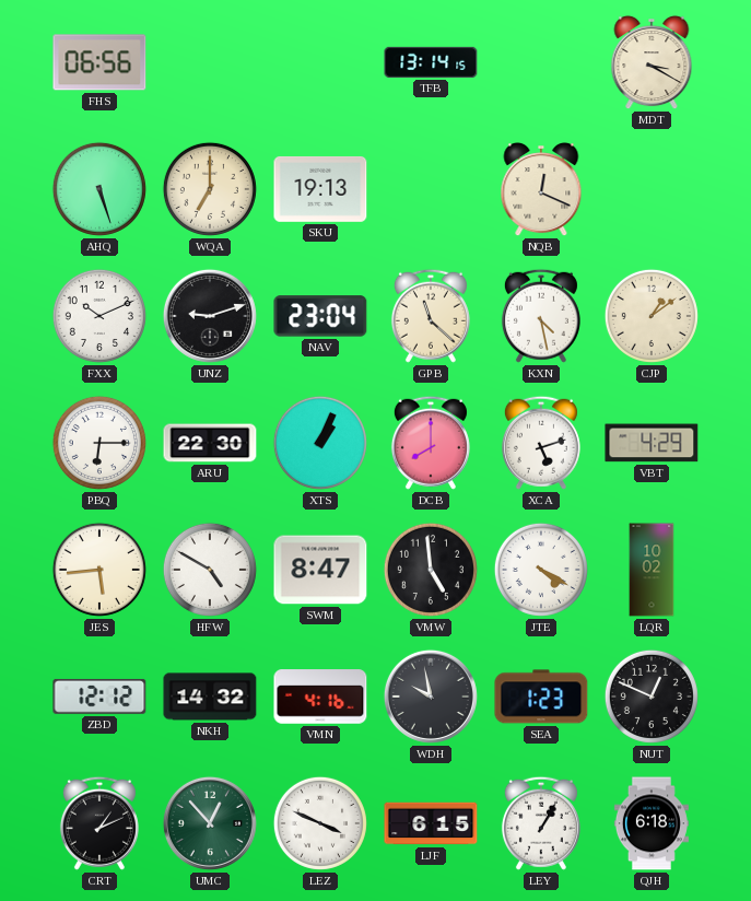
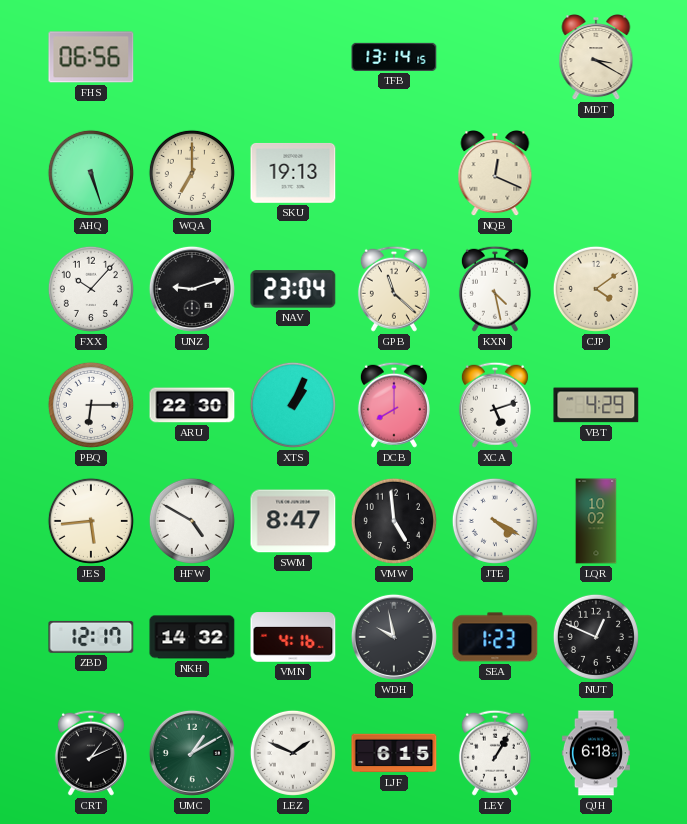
FXX: 10:11 -> 10:07
CJP: 1:09 -> 4:09
ZBD: 12:12 -> 12:17
UMC: 12:53 -> 1:10
LEZ: 3:49 -> 1:49
